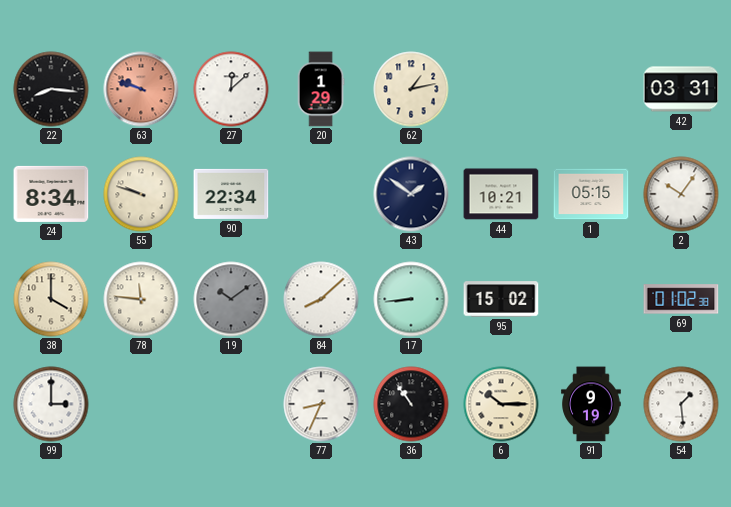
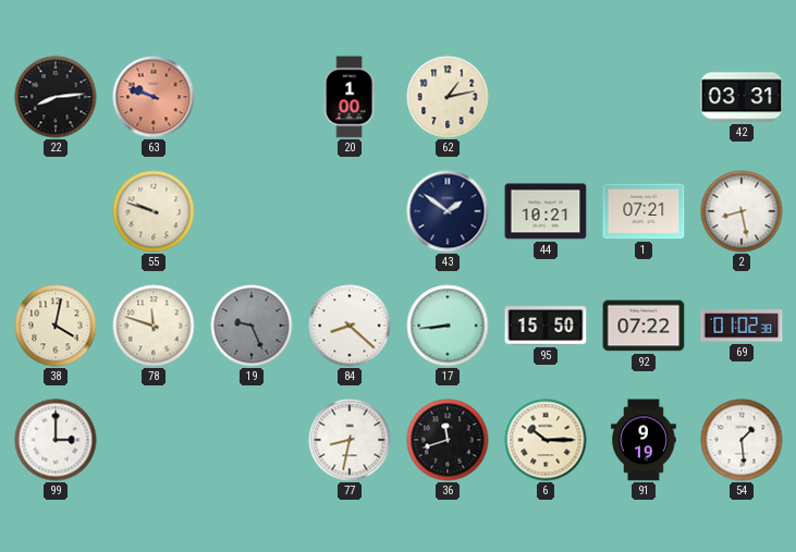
22: 8:16 -> 8:14
27: 12:08 -> none
20: 1:29 -> 1:00
24: 8:34 -> none
90: 22:34 -> none
1: 05:15 -> 07:21
2: 10:06 -> 8:28
38: 4:00 -> 4:02
78: 11:46 -> 11:48
19: 10:09 -> 9:26
84: 8:08 -> 8:22
95: 15:02 -> 15:50
92: none -> 07:22
77: 8:34 -> 8:32
36: 10:54 -> 11:42
